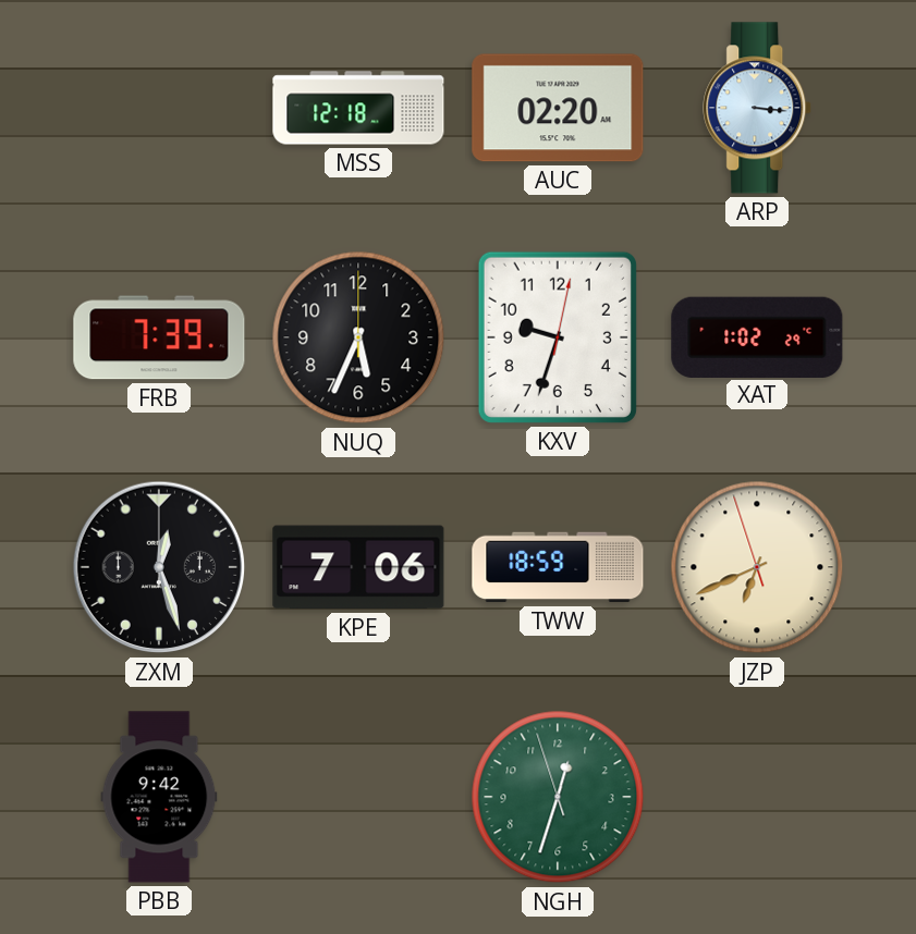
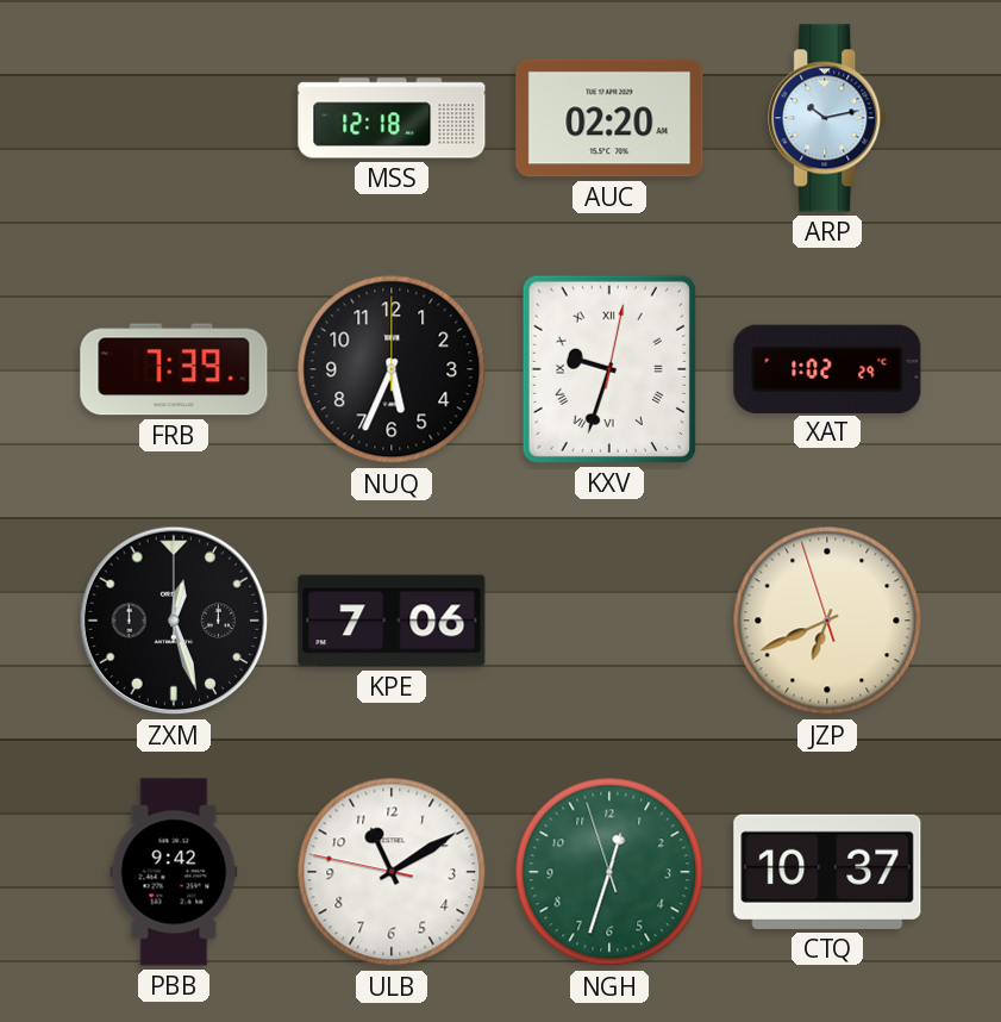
ARP: 3:16 -> 10:13
KXV numerals: Arabic -> Roman
TWW: 18:59 -> none
ULB: none -> 11:09
CTQ: none -> 10:37
